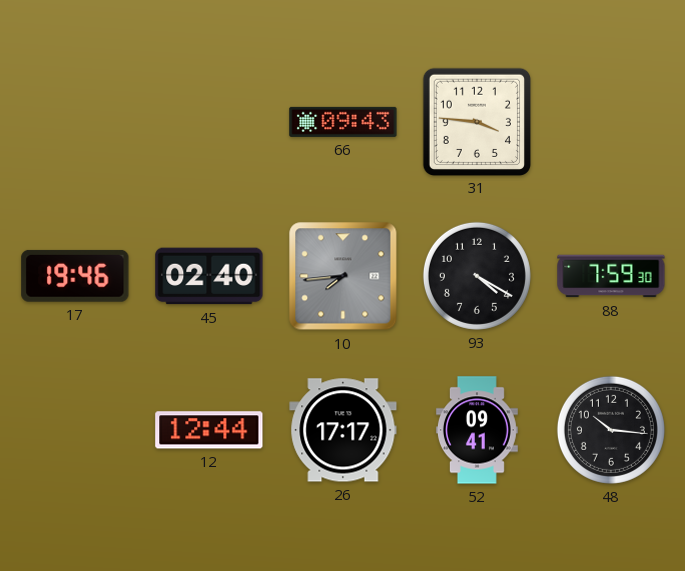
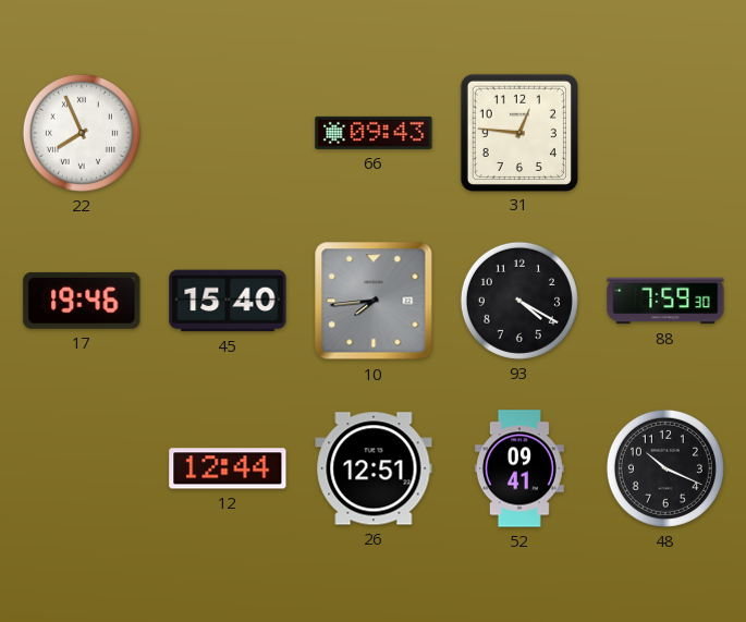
22: none -> 7:56
31: 3:46 -> 12:46
45: 02:40 -> 15:40
26: 17:17 -> 12:51
48: 10:16 -> 10:19
